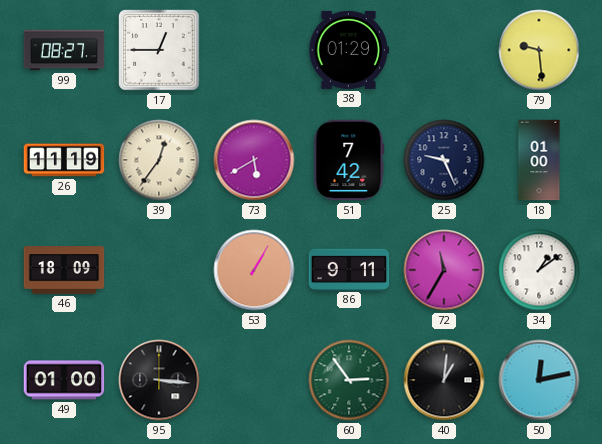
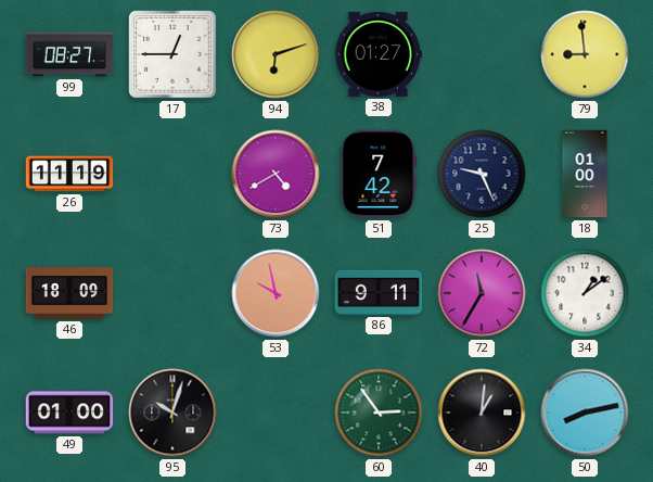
94: none -> 6:12
38: 01:29 -> 01:27
79: 9:29 -> 8:59
39: 12:36 -> none
73: 5:40 -> 4:40
53: 1:05 -> 9:58
95: 3:16 -> 10:03
50: 12:13 -> 8:13
